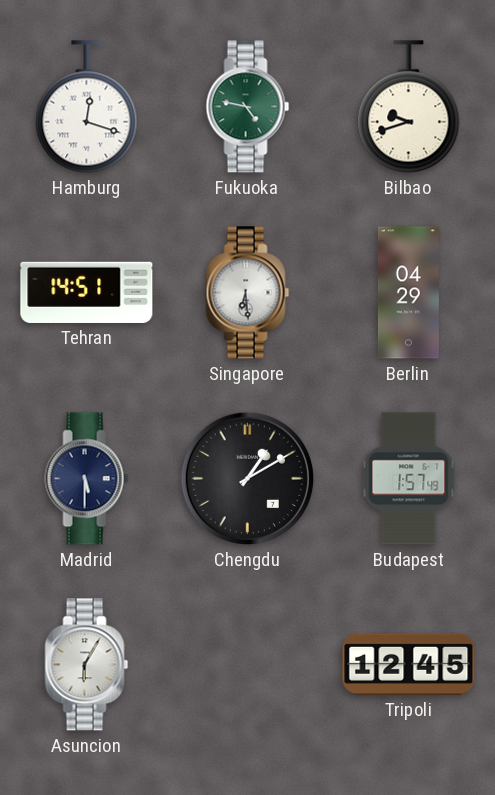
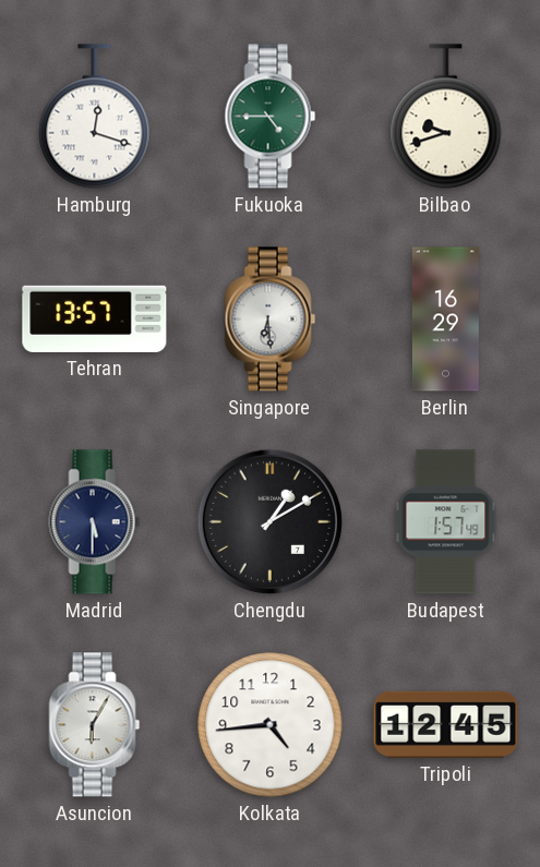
Fukuoka: 4:47 -> 4:45
Tehran: 14:51 -> 13:57
Berlin: 04:29 -> 16:29
Kolkata: none -> 4:44
